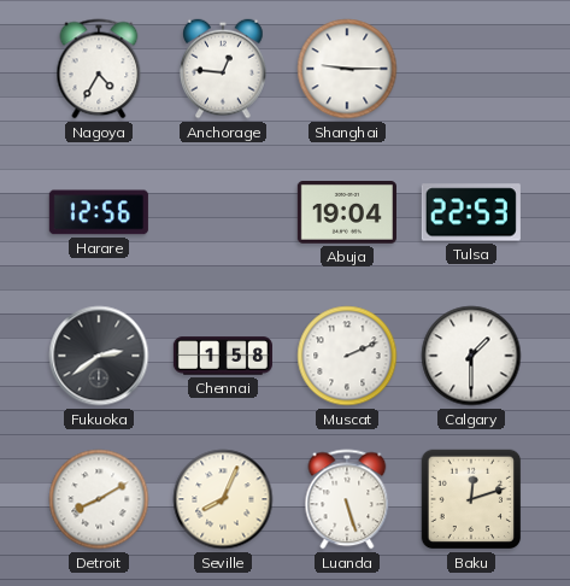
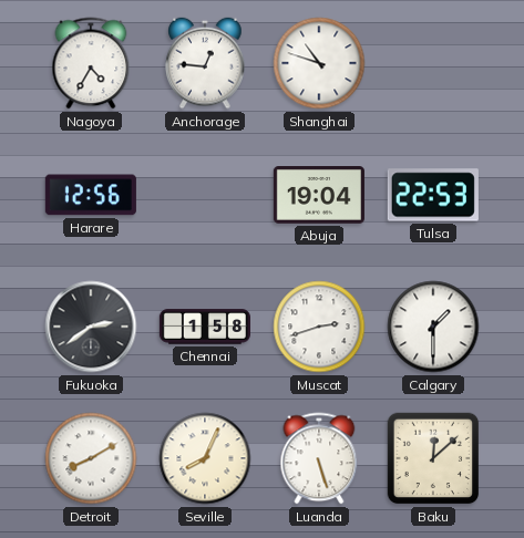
Shanghai: 9:15 -> 10:48
Muscat: 2:11 -> 2:42
Baku: 12:12 -> 12:08
